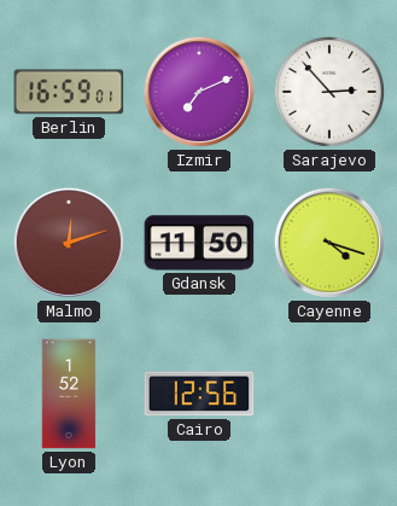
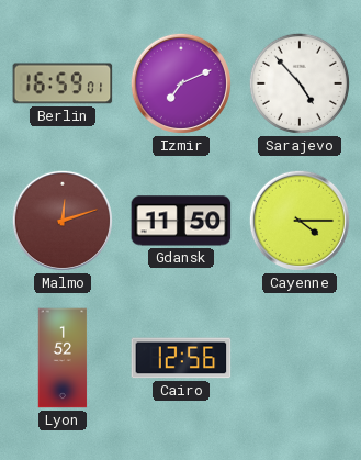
Sarajevo: 2:53 -> 4:53
Cayenne: 4:18 -> 4:15
